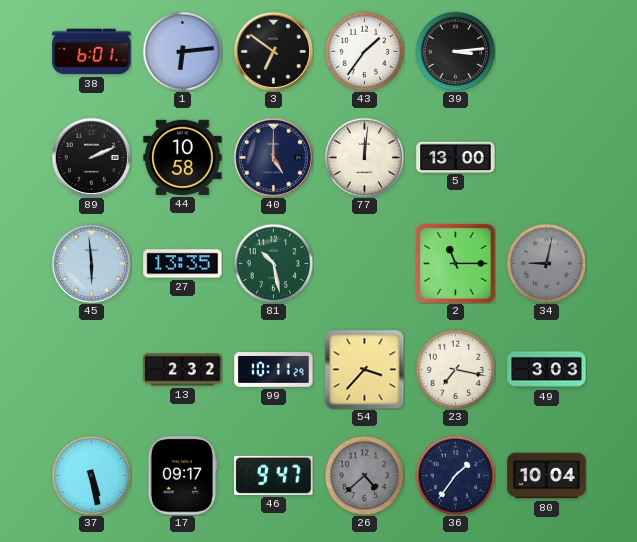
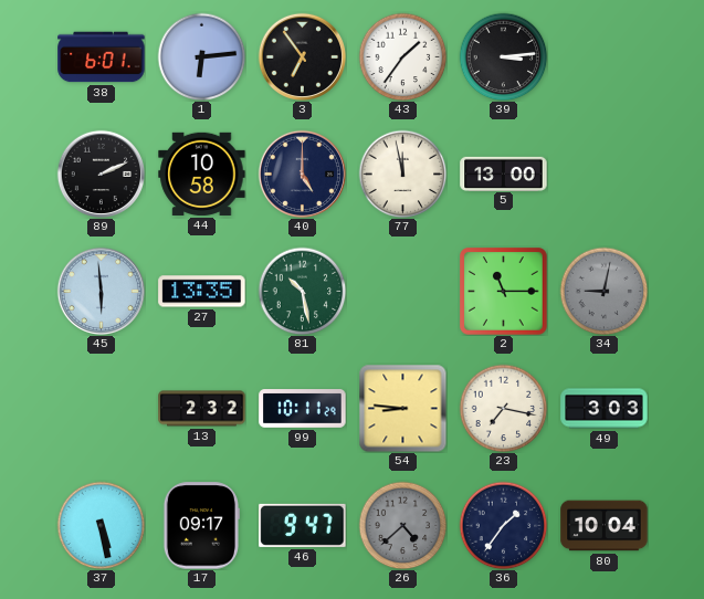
3: 6:51 -> 6:54
77: 12:01 -> 11:58
54: 3:37 -> 8:46
